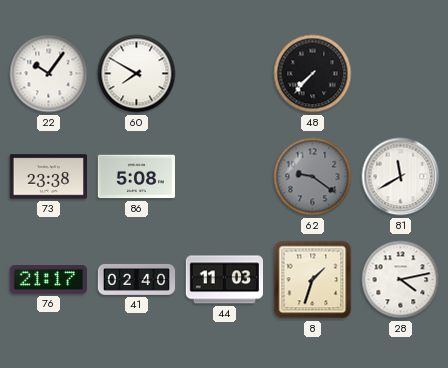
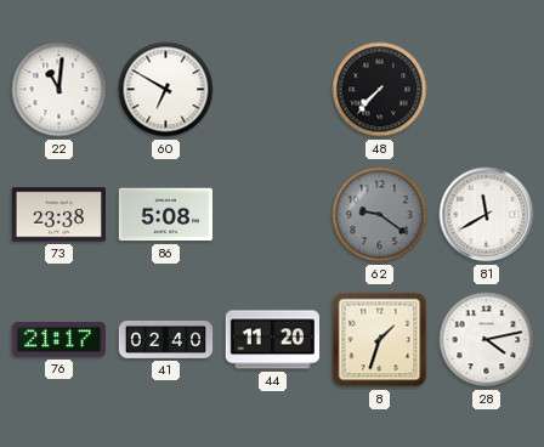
22: 10:06 -> 11:01
60: 7:50 -> 6:50
44: 11:03 -> 11:20
